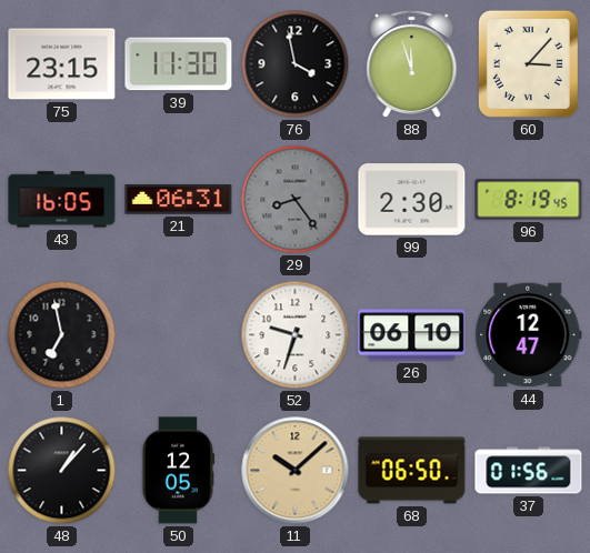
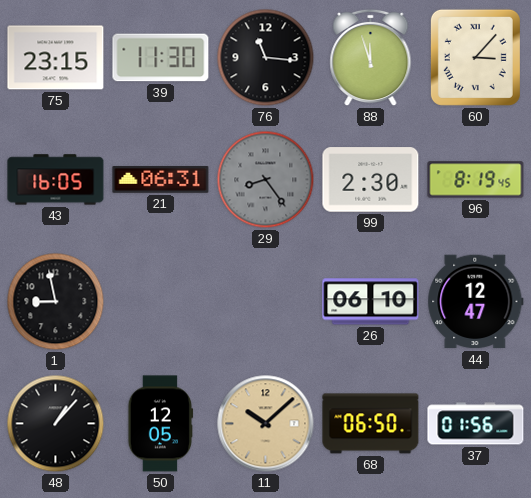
76: 3:58 -> 11:16
1: 6:58 -> 8:58
52: 9:33 -> none
